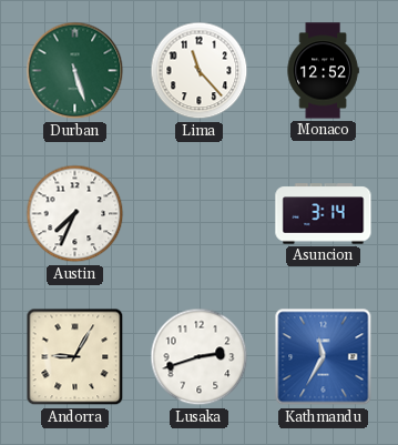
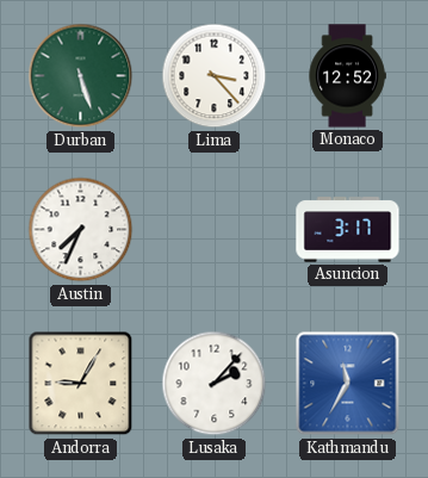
Lima: 11:23 -> 3:23
Asuncion: 3:14 -> 3:17
Lusaka: 2:42 -> 2:07
